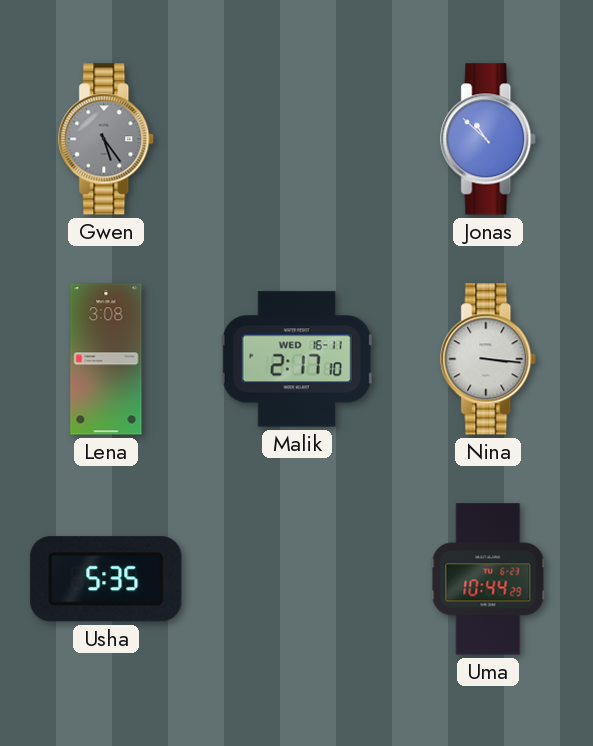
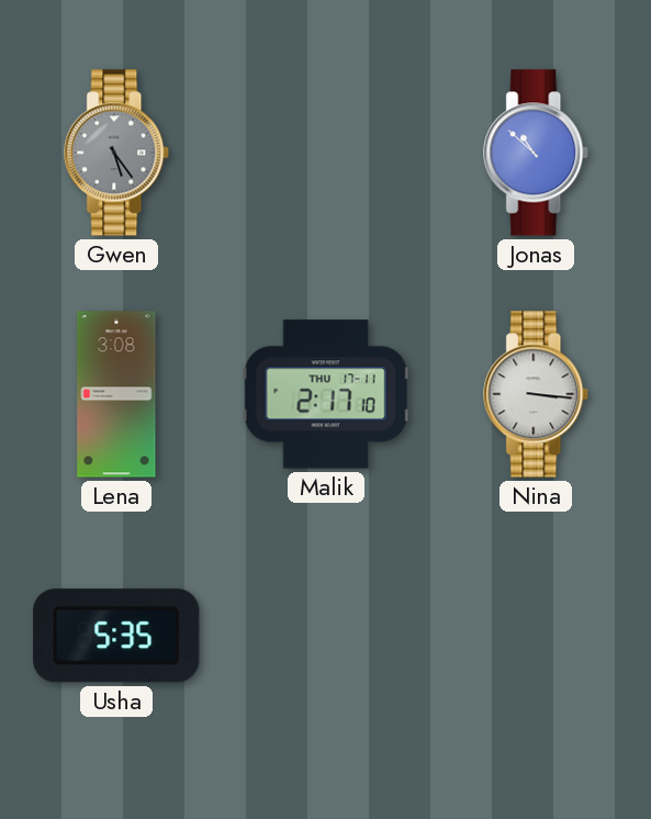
Malik date: WED 16-11 -> THU 17-11
Uma: 10:44 -> none
